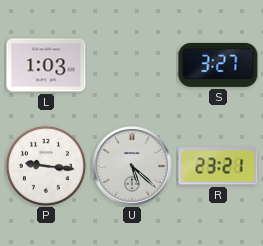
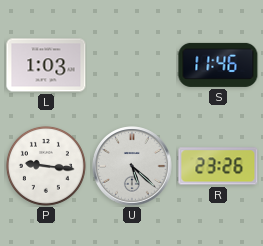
S: 3:27 -> 11:46
R: 23:21 -> 23:26
